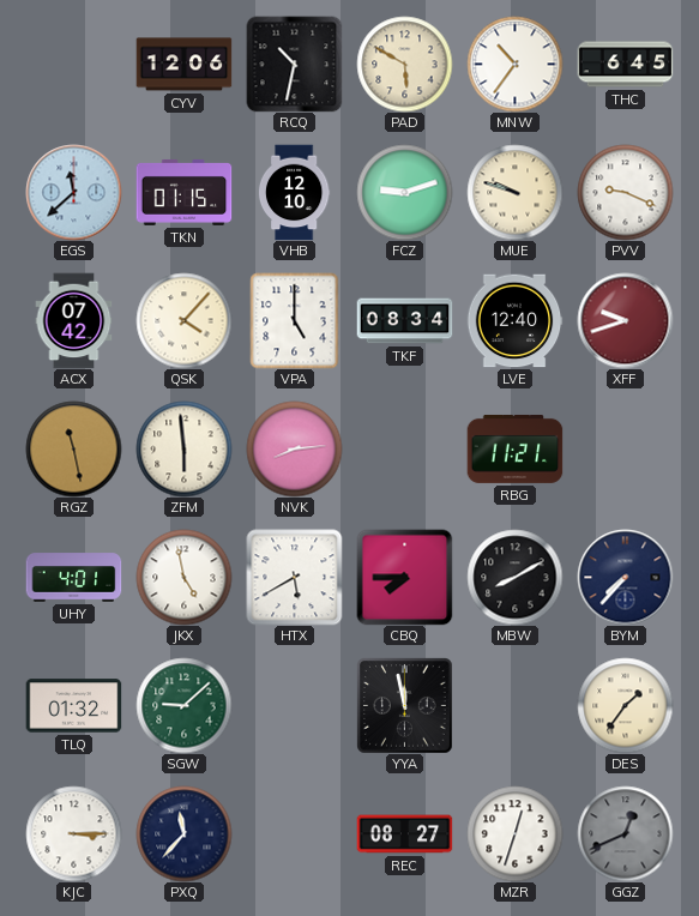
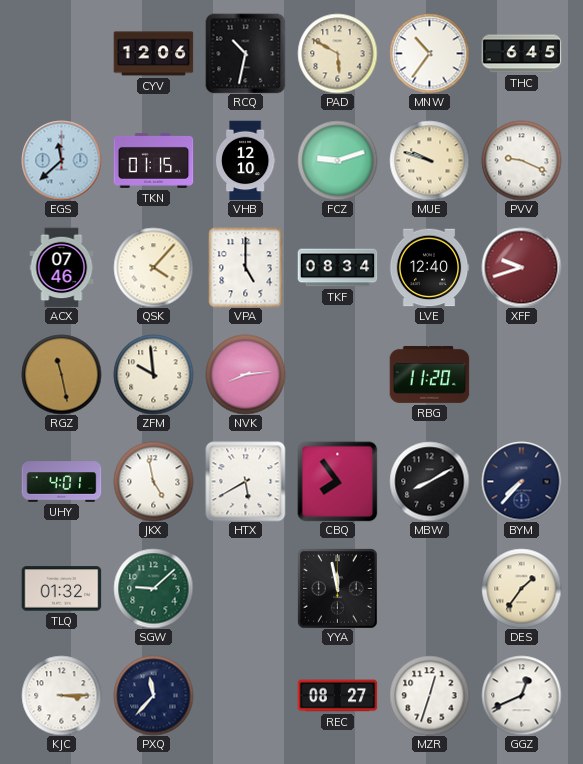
ACX: 07:42 -> 07:46
ZFM: 5:59 -> 9:59
RBG: 11:21 -> 11:20
CBQ: 7:45 -> 7:54
GGZ dial: grey -> white
